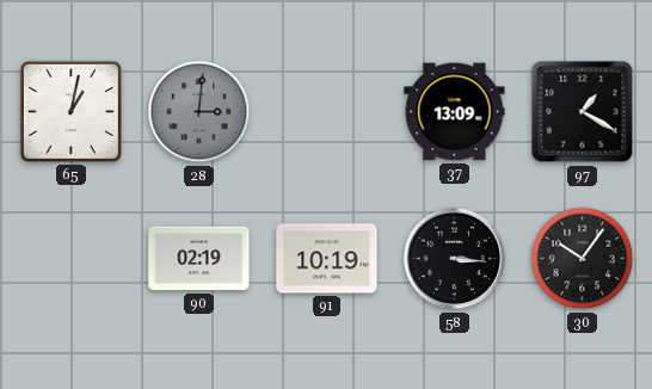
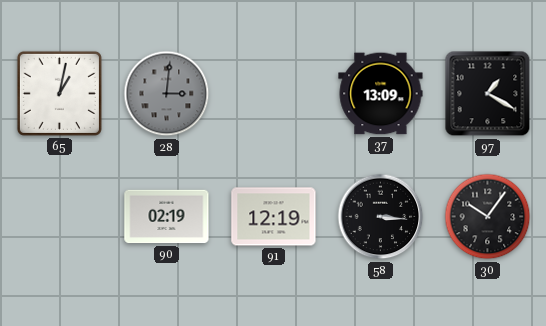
91: 10:19 -> 12:19
